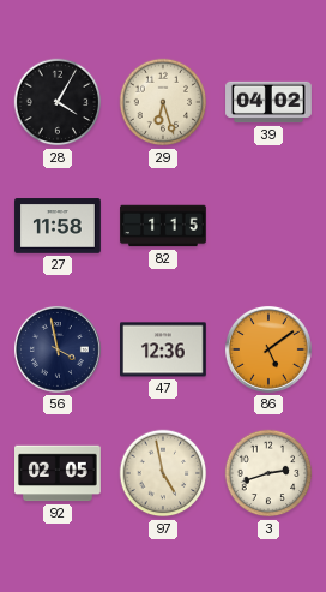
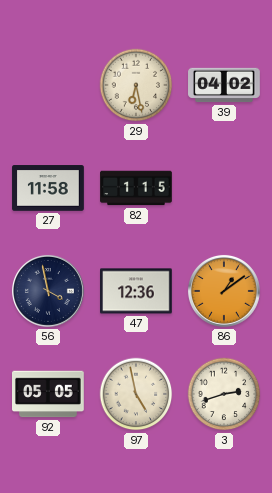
28: 4:05 -> none
29: 6:27 -> 6:28
86: 5:09 -> 1:09
92: 02:05 -> 05:05
